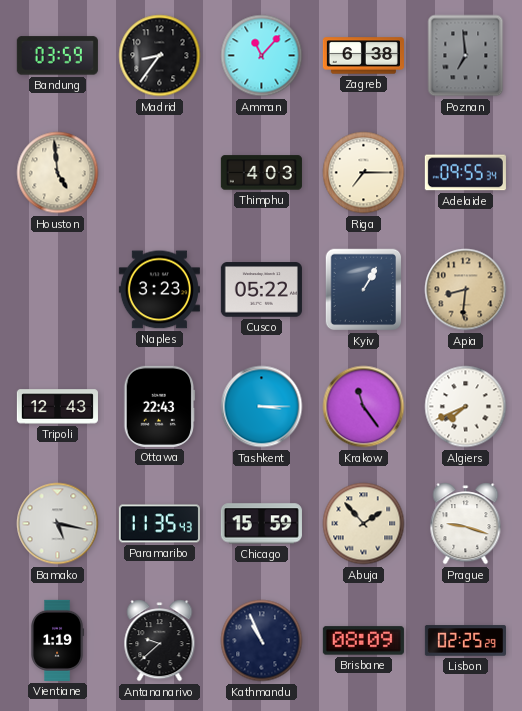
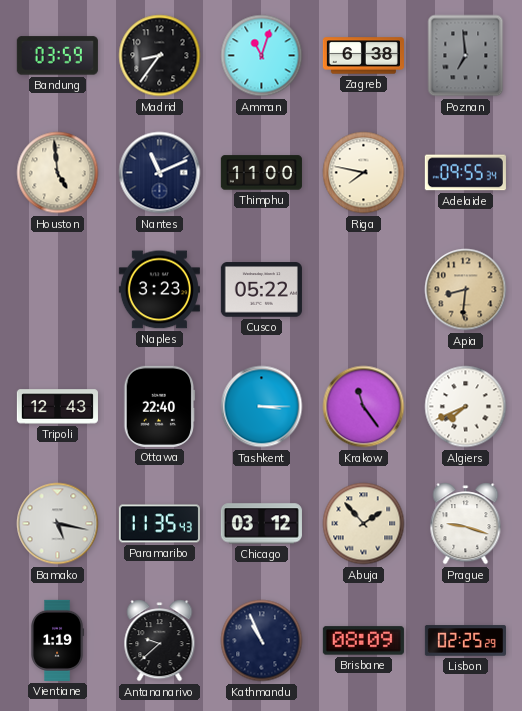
Amman: 11:07 -> 11:03
Nantes: none -> 11:11
Thimphu: 4:03 -> 11:00
Riga: 7:15 -> 7:47
Kyiv: 1:05 -> none
Ottawa: 22:43 -> 22:40
Chicago: 15:59 -> 03:12
